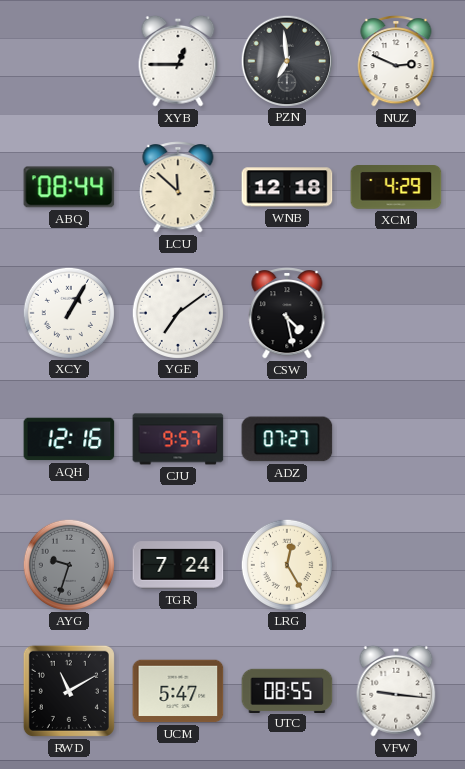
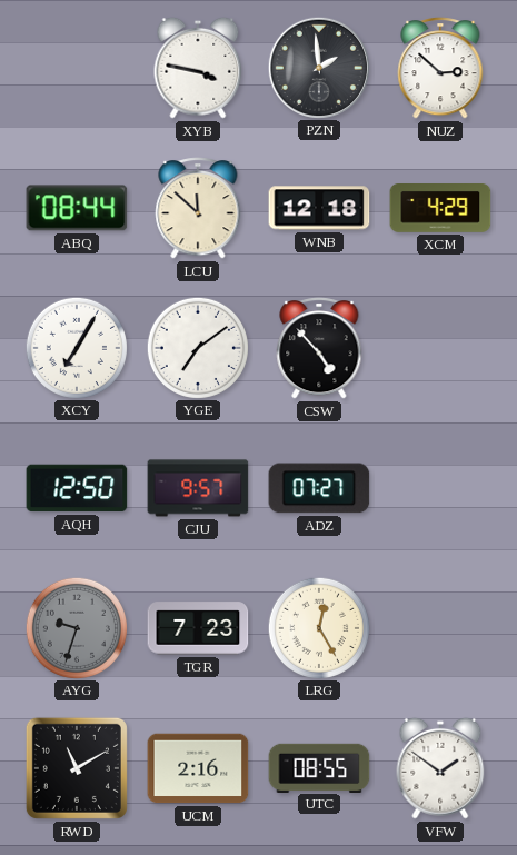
XYB: 12:45 -> 3:47
PZN: 6:59 -> 1:59
NUZ: 2:49 -> 2:52
XCY: 1:05 -> 7:05
CSW: 4:28 -> 4:53
AQH: 12:16 -> 12:50
TGR: 7:24 -> 7:23
UCM: 5:47 -> 2:16
VFW: 9:16 -> 1:51
